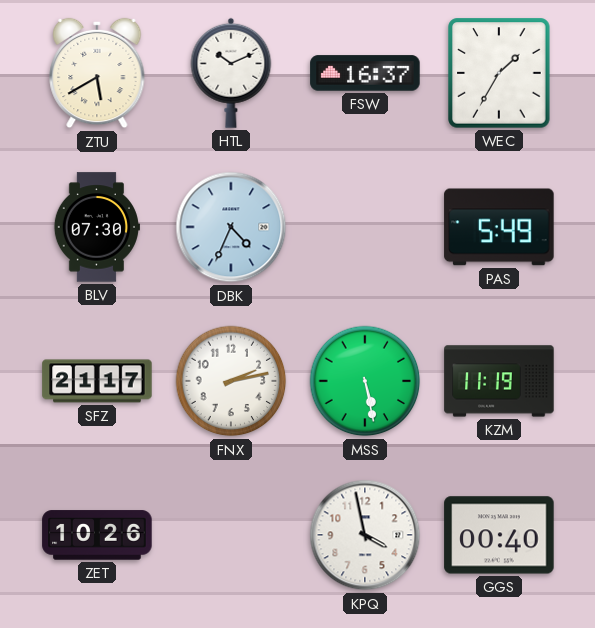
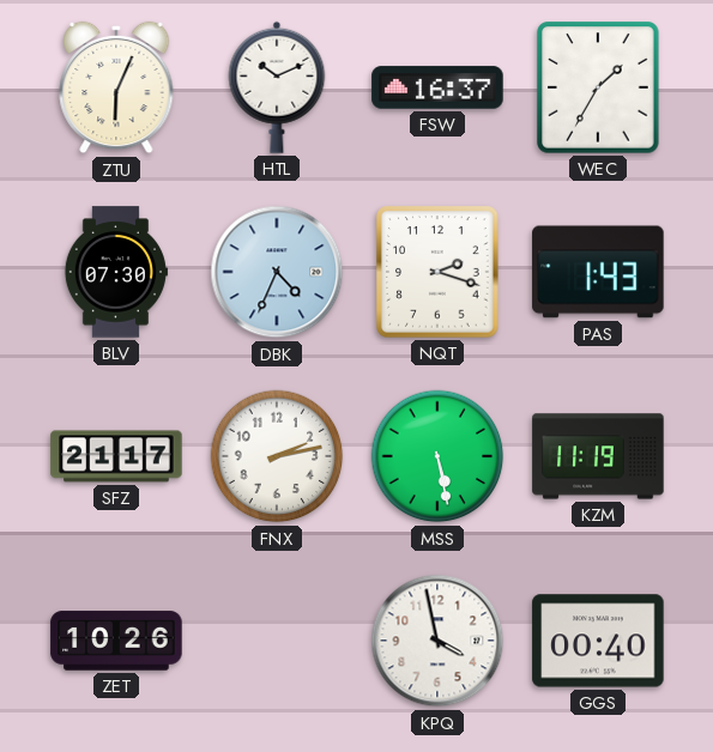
ZTU: 5:40 -> 6:04
NQT: none -> 2:18
PAS: 5:49 -> 1:43
